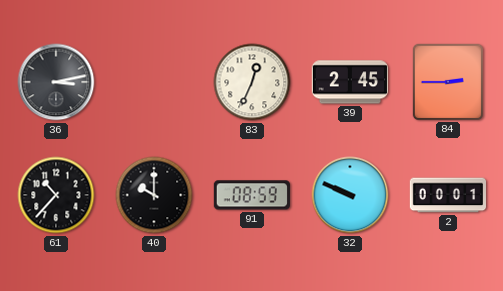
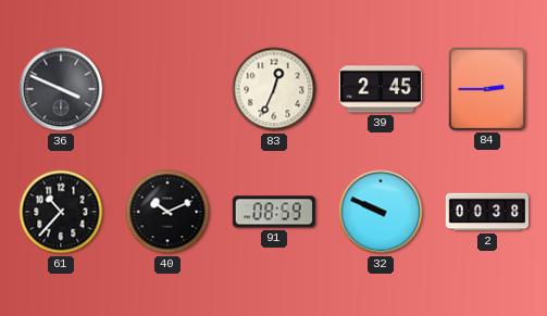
36: 3:13 -> 3:49
40: 10:00 -> 10:11
2: 00:01 -> 00:38
